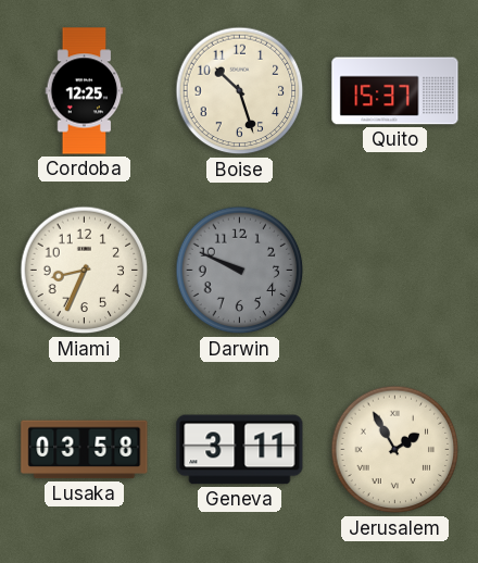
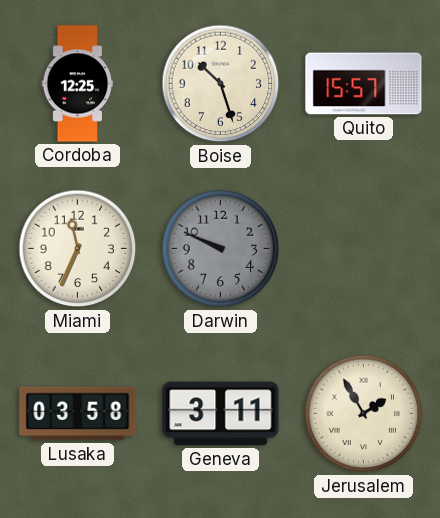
Quito: 15:37 -> 15:57
Miami: 8:34 -> 11:34
